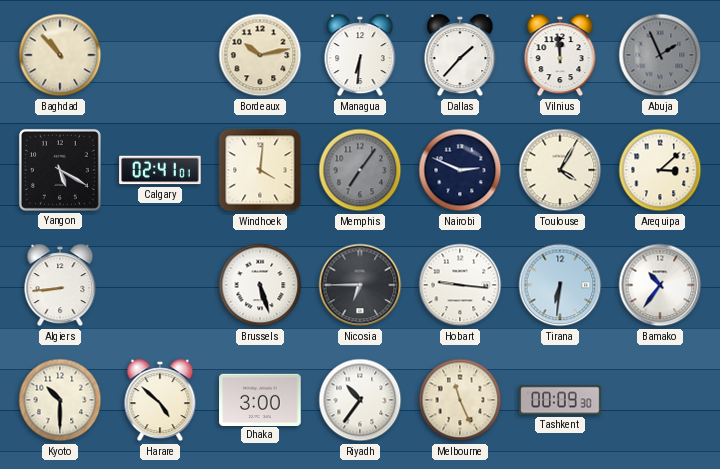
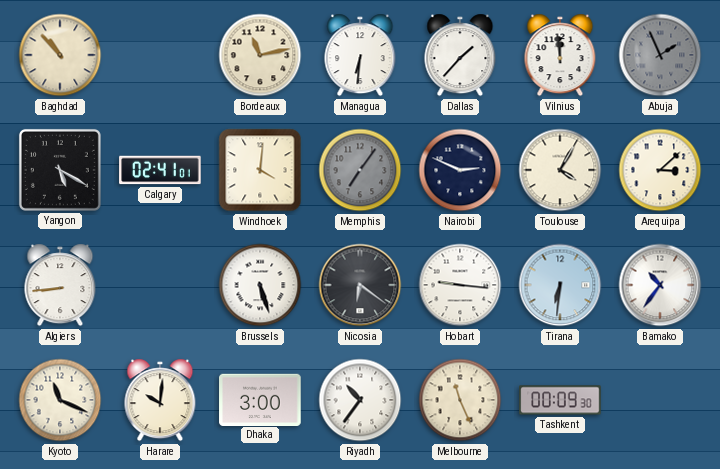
Bordeaux: 10:13 -> 11:13
Nicosia: 6:45 -> 6:21
Kyoto: 10:30 -> 11:19
Harare: 4:52 -> 10:01
